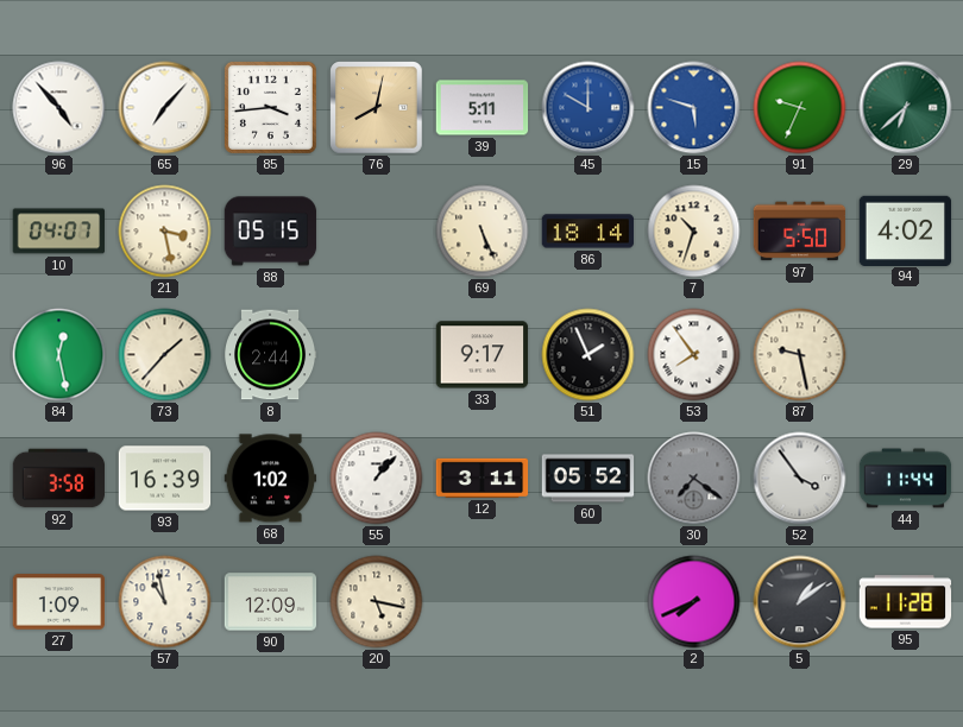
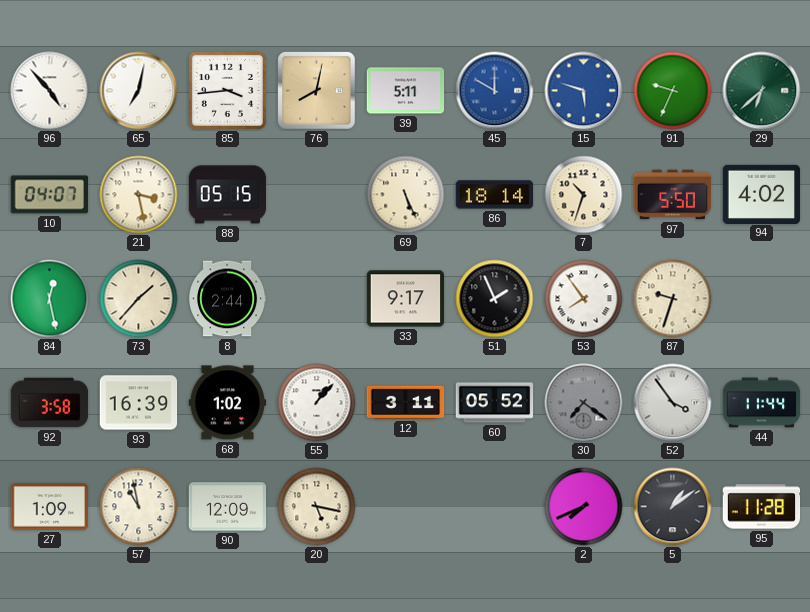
65: 7:07 -> 7:02
87: 9:28 -> 9:33
